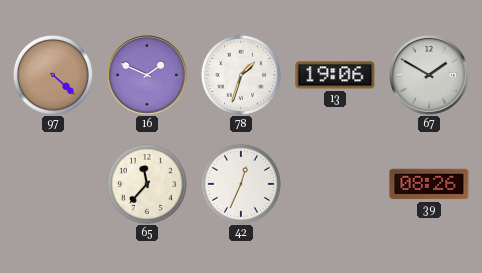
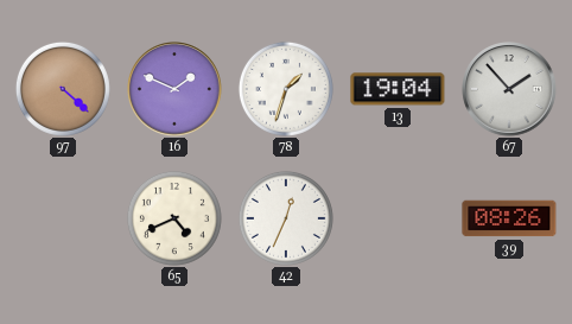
13: 19:06 -> 19:04
67: 1:50 -> 1:53
65: 11:37 -> 4:41
